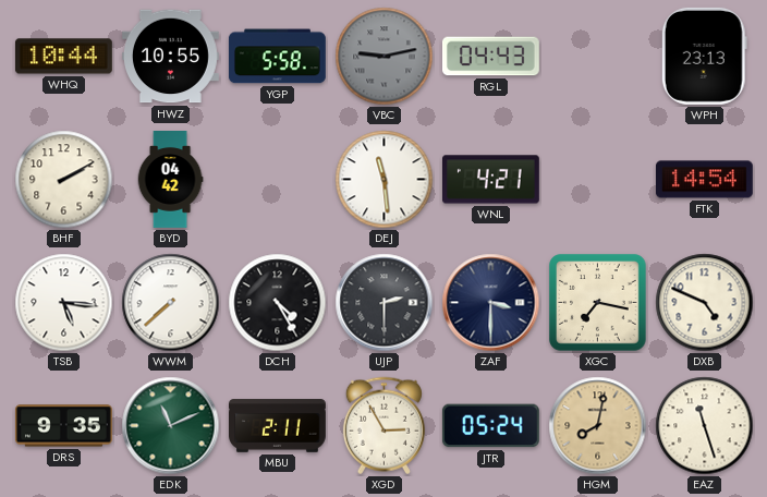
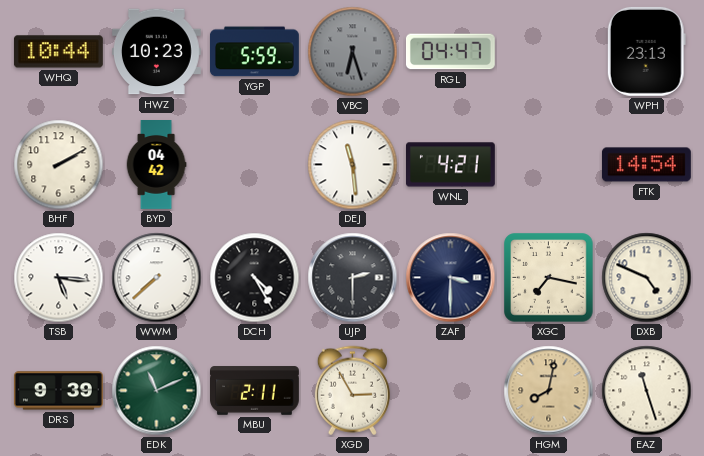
HWZ: 10:55 -> 10:23
YGP: 5:58 -> 5:59
VBC: 9:13 -> 6:27
RGL: 04:43 -> 04:47
DRS: 9:35 -> 9:39
JTR: 05:24 -> none
